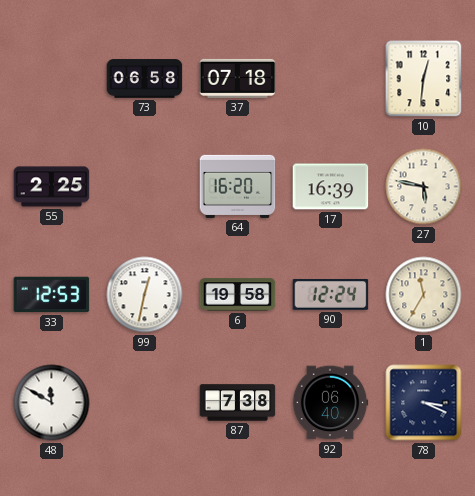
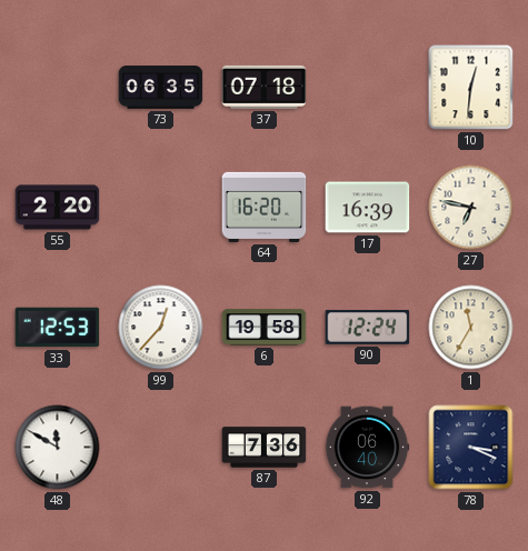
73: 06:58 -> 06:35
55: 2:25 -> 2:20
27: 5:47 -> 6:47
99: 12:32 -> 12:37
87: 7:38 -> 7:36
